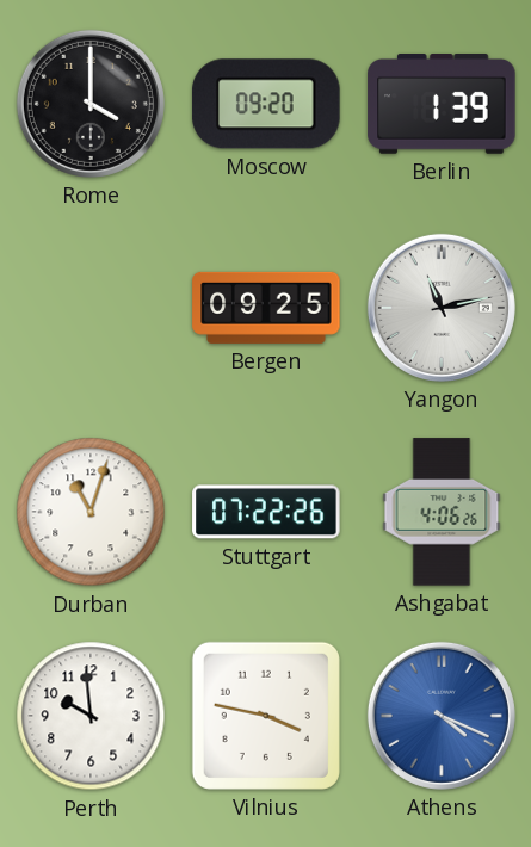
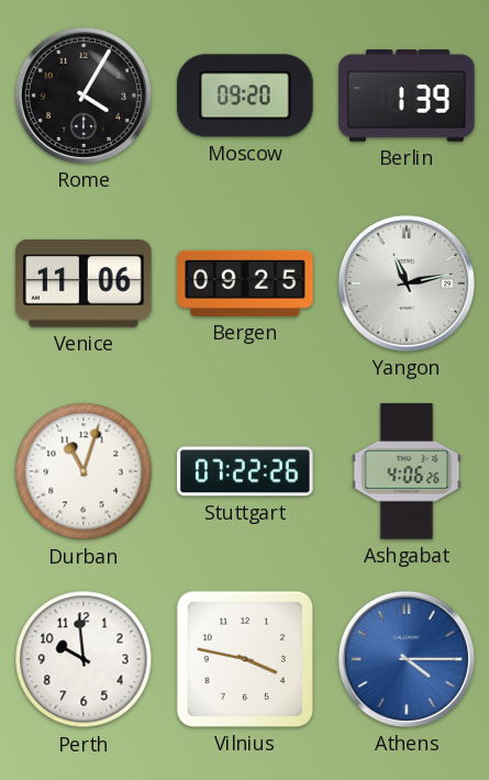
Rome: 4:00 -> 4:05
Venice: none -> 11:06
Athens: 4:19 -> 4:15
